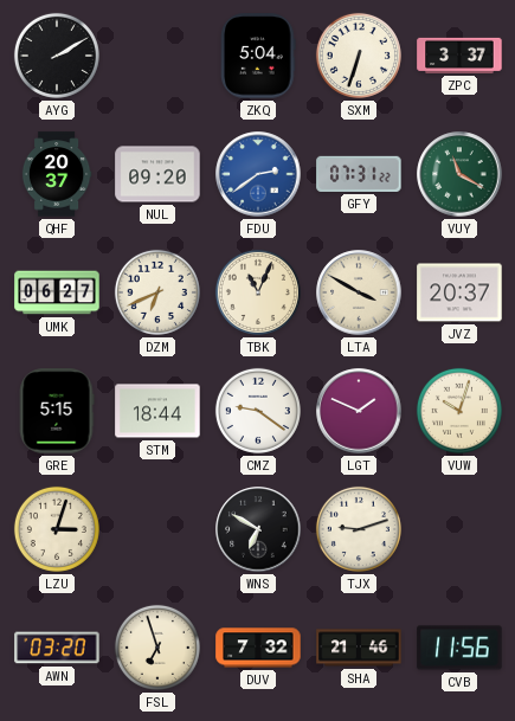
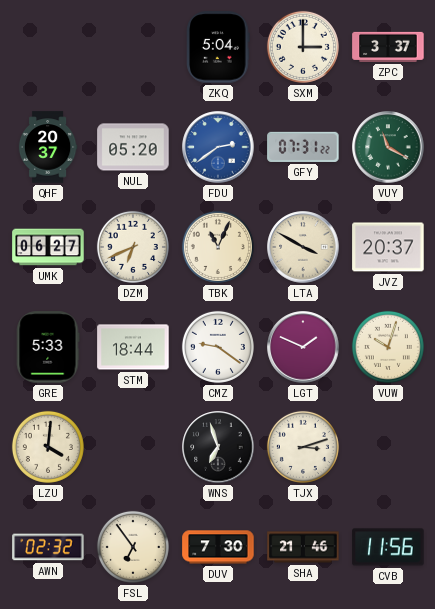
AYG: 2:10 -> none
SXM: 6:33 -> 3:00
NUL: 09:20 -> 05:20
GRE: 5:15 -> 5:33
LZU: 3:03 -> 4:01
WNS: 6:50 -> 6:57
TJX: 9:12 -> 3:12
AWN: 03:20 -> 02:32
FSL: 6:57 -> 6:54
DUV: 7:32 -> 7:30
